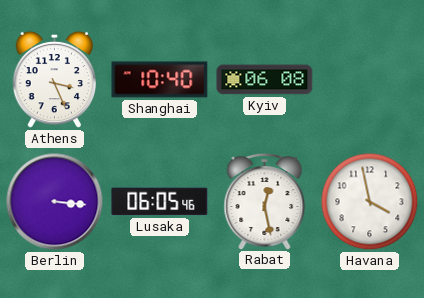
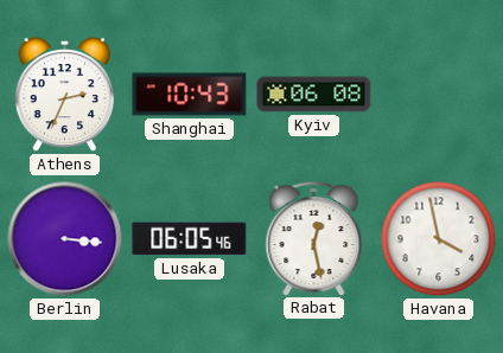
Athens: 3:26 -> 2:34
Shanghai: 10:40 -> 10:43
